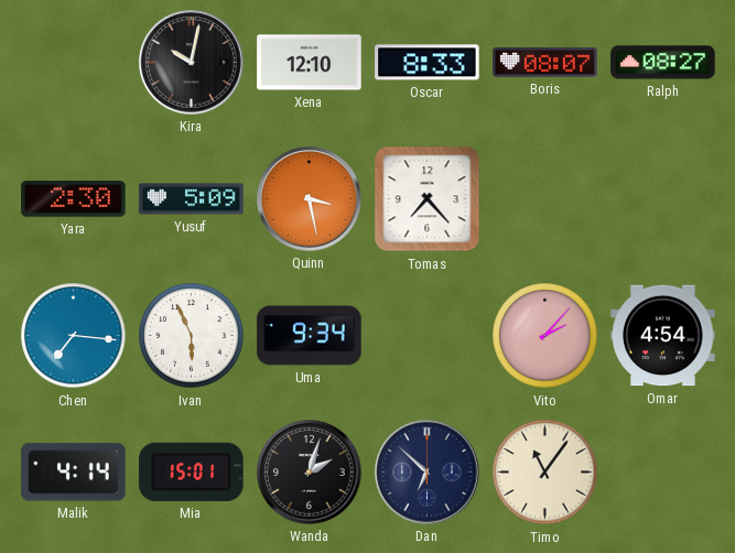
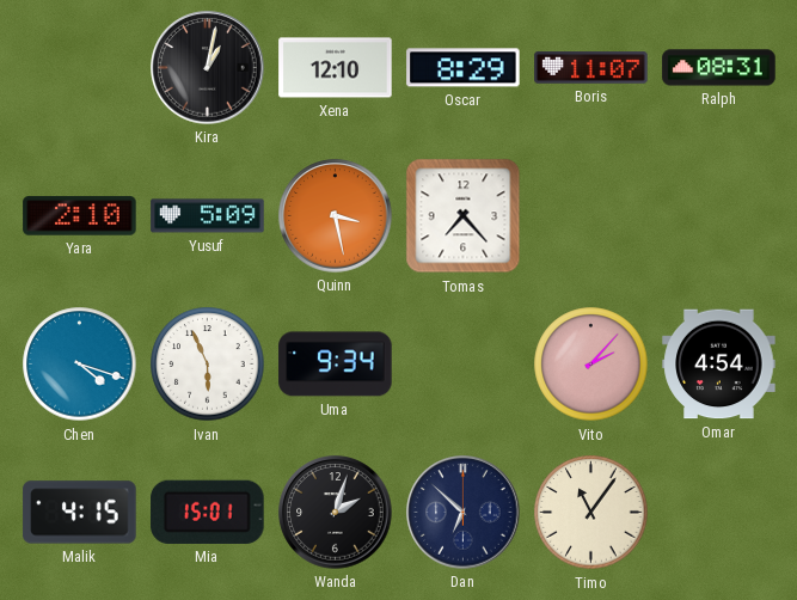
Kira: 10:02 -> 1:02
Oscar: 8:33 -> 8:29
Boris: 08:07 -> 11:07
Ralph: 08:27 -> 08:31
Yara: 2:30 -> 2:10
Chen: 7:16 -> 4:18
Malik: 4:14 -> 4:15
